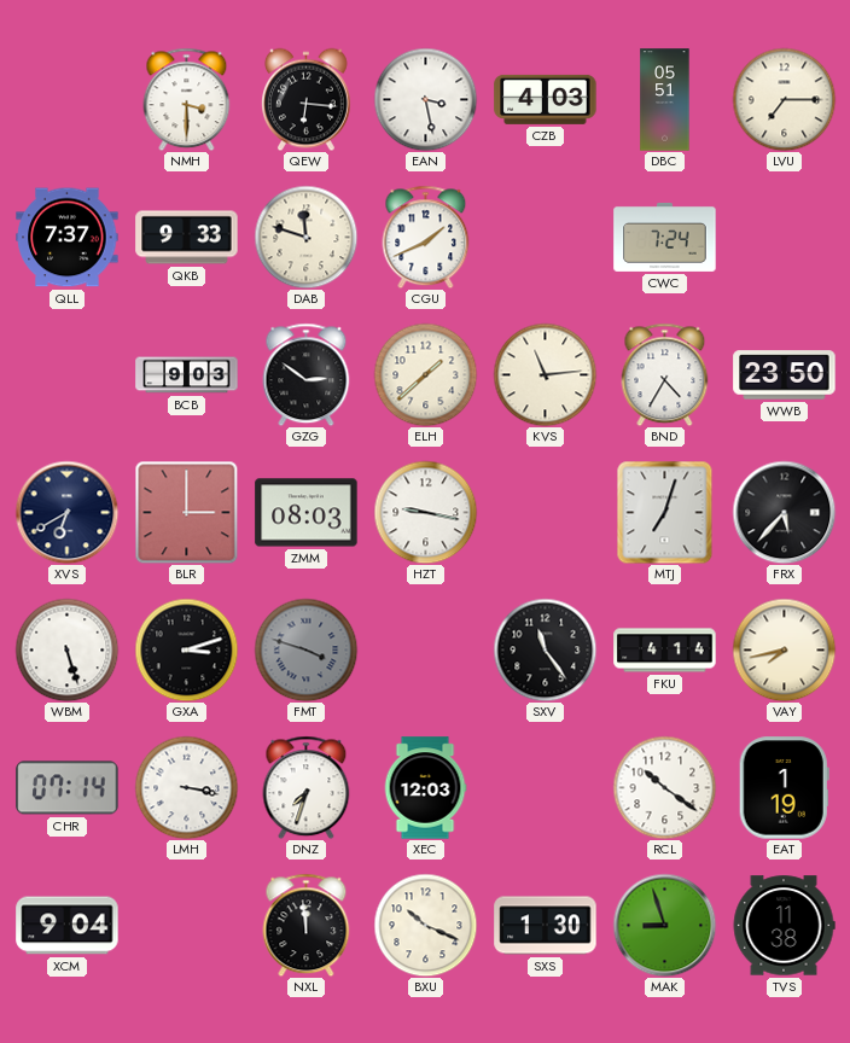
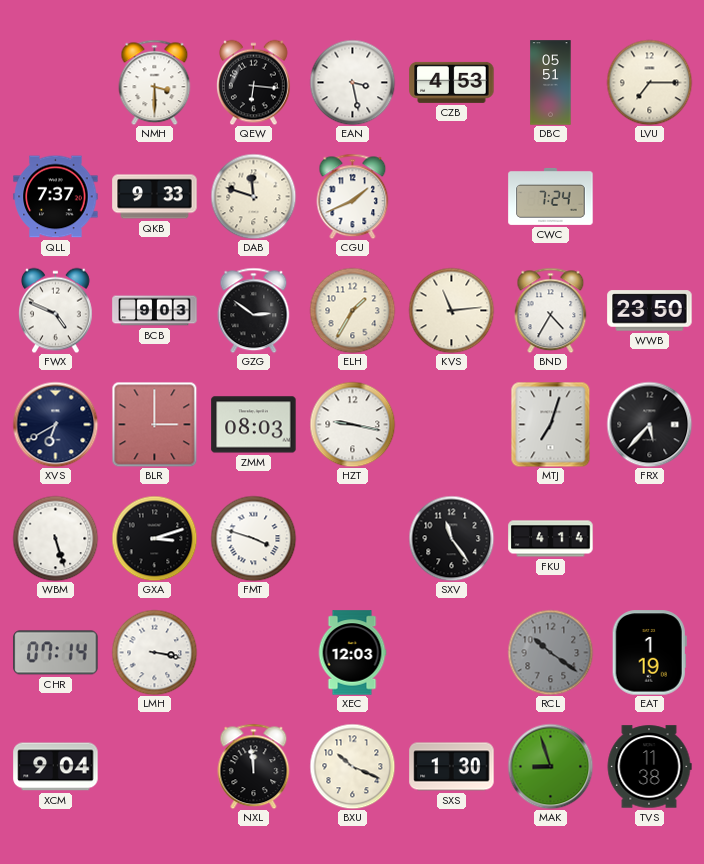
CZB: 4:03 -> 4:53
FWX: none -> 4:49
ELH: 1:38 -> 1:35
FMT dial: grey -> white
VAY: 7:43 -> none
DNZ: 7:33 -> none
RCL dial: white -> grey
